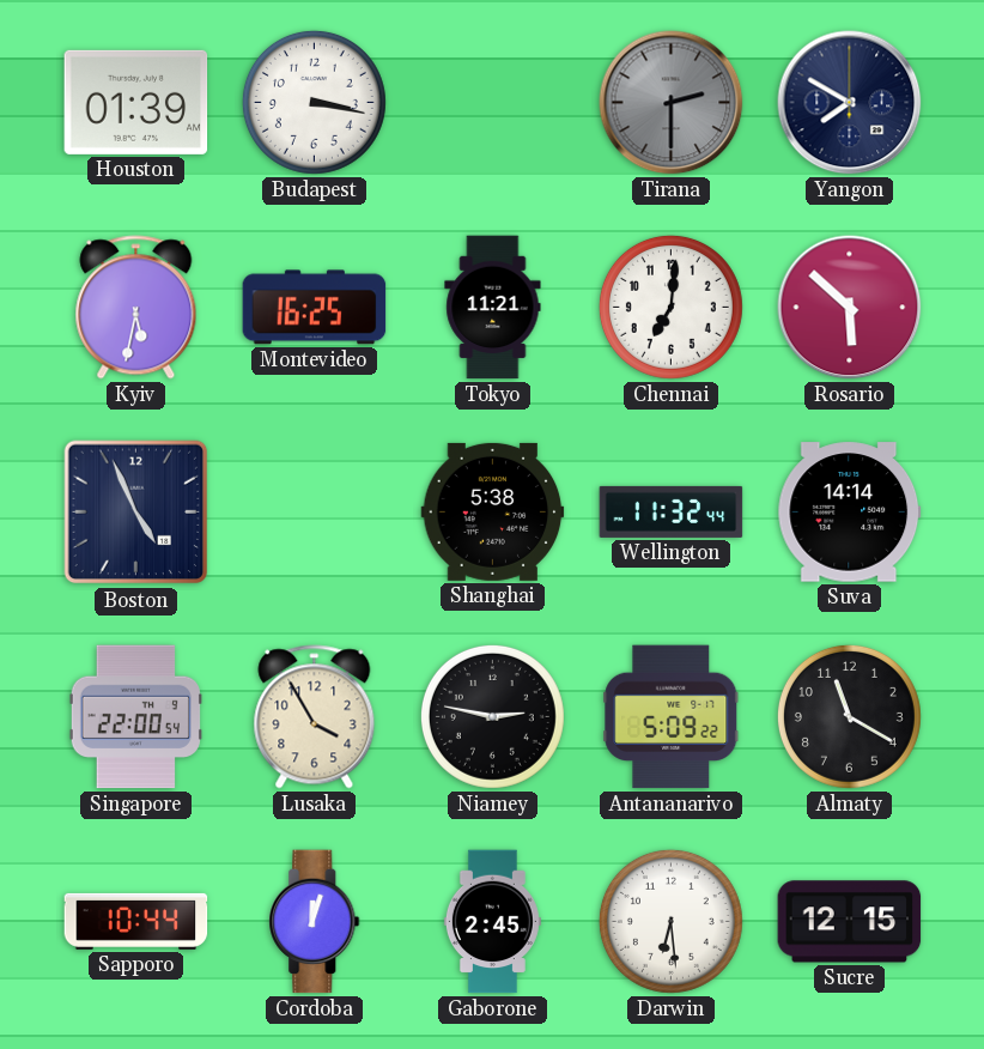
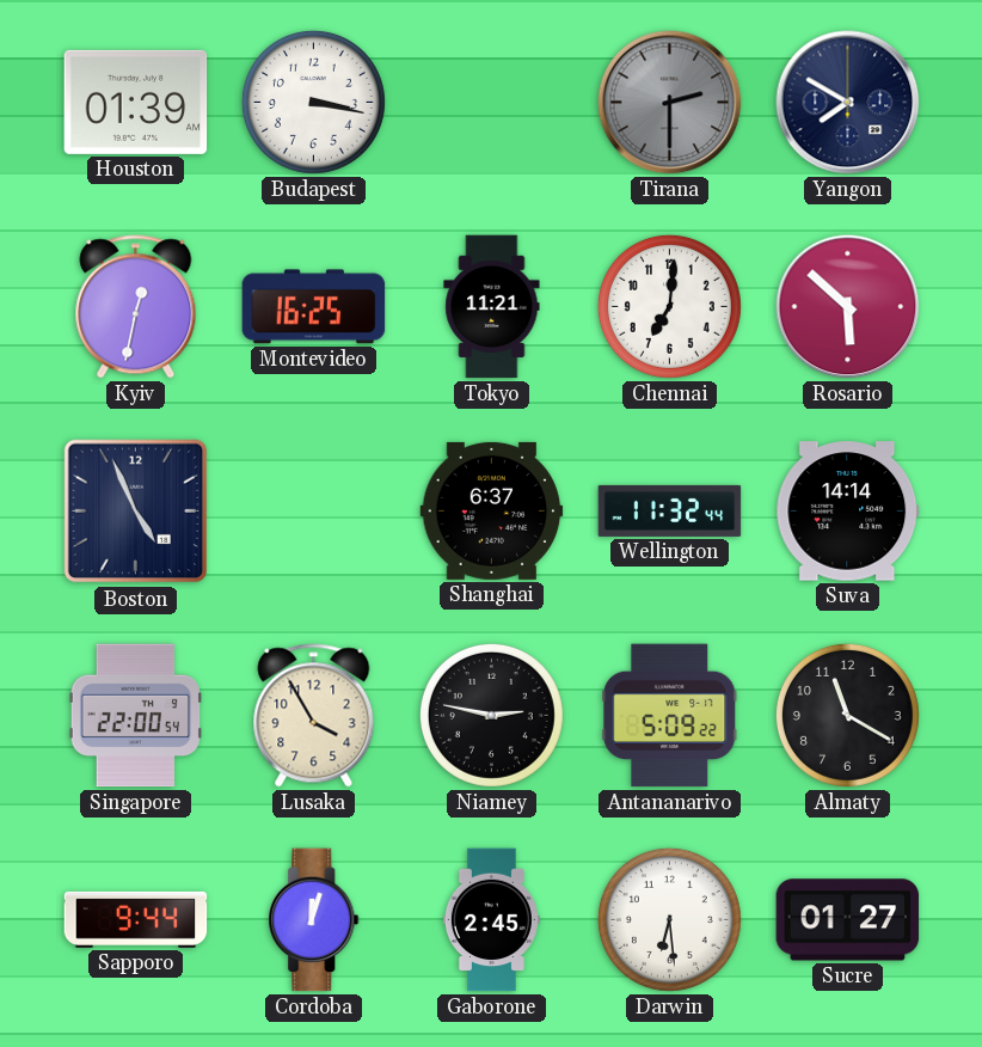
Kyiv: 5:32 -> 12:32
Shanghai: 5:38 -> 6:37
Sapporo: 10:44 -> 9:44
Sucre: 12:15 -> 01:27
